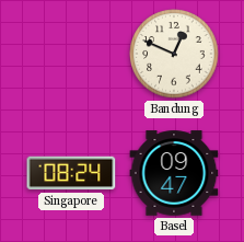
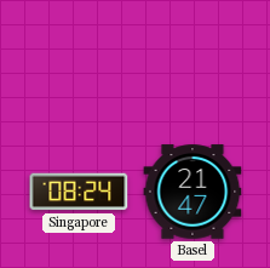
Bandung: 12:49 -> none
Basel: 09:47 -> 21:47
